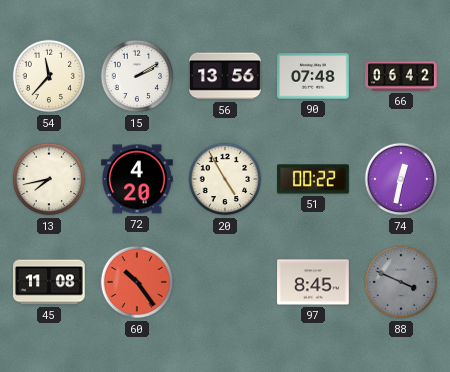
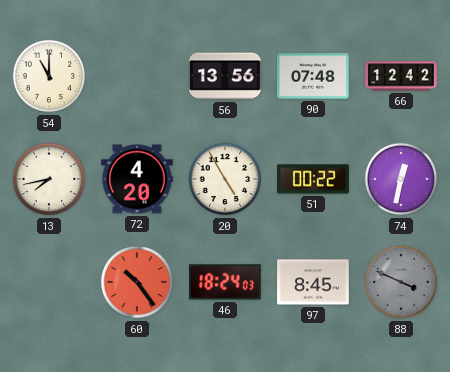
54: 11:37 -> 11:00
15: 2:10 -> none
66: 06:42 -> 12:42
45: 11:08 -> none
46: none -> 18:24
